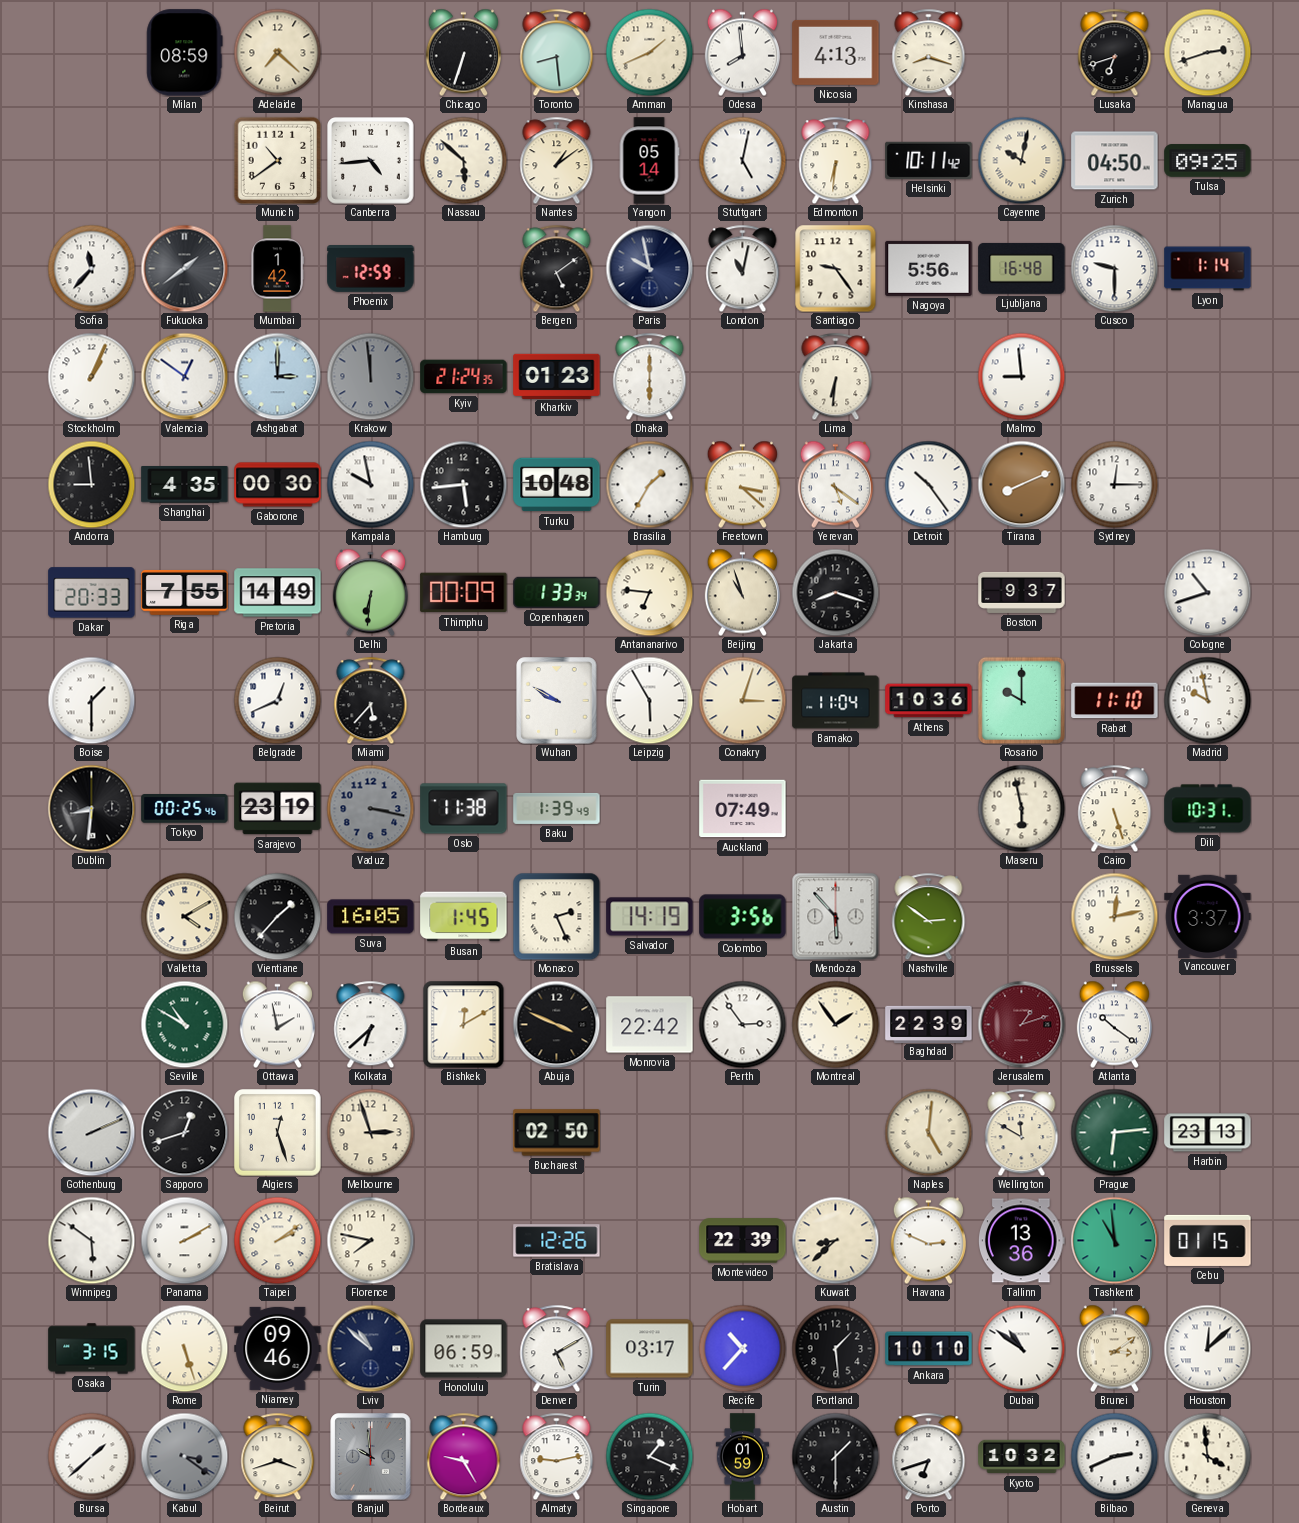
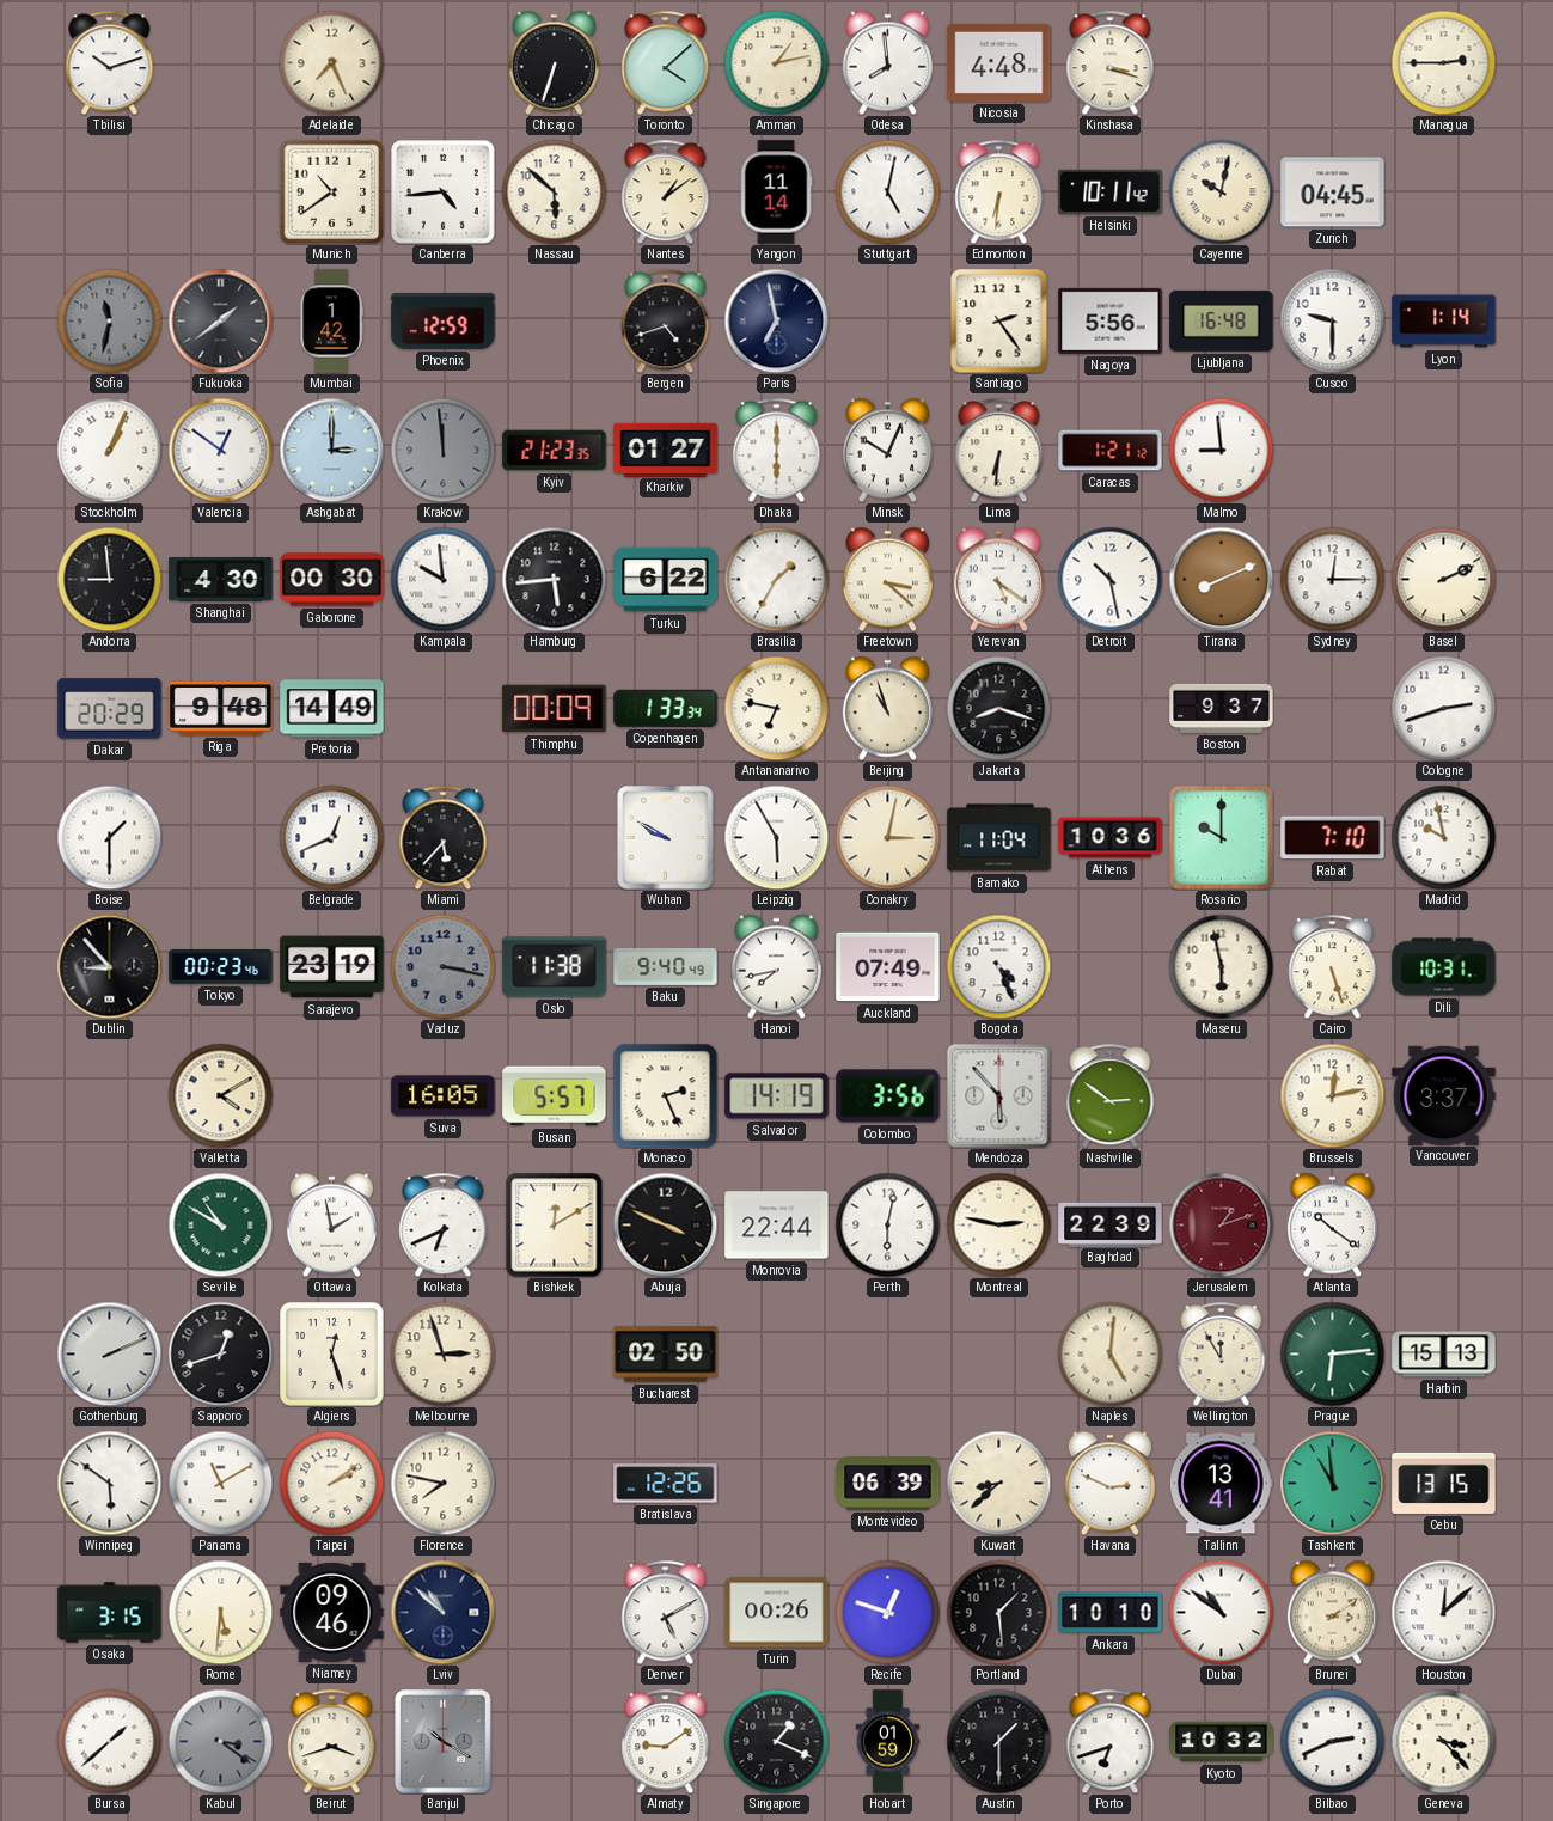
Tbilisi: none -> 10:12
Milan: 08:59 -> none
Adelaide: 7:22 -> 7:26
Toronto: 8:29 -> 4:08
Amman: 1:41 -> 1:13
Nicosia: 4:13 -> 4:48
Kinshasa: 8:18 -> 3:18
Lusaka: 6:42 -> none
Managua: 2:42 -> 2:45
Yangon: 05:14 -> 11:14
Zurich: 04:50 -> 04:45
Tulsa: 09:25 -> none
Sofia: 11:37 -> 11:32
Sofia dial: white -> grey
Bergen: 5:09 -> 4:42
Paris: 9:58 -> 6:58
London: 11:02 -> none
Santiago: 9:24 -> 2:24
Kyiv: 21:24 -> 21:23
Kharkiv: 01:23 -> 01:27
Minsk: none -> 10:04
Caracas: none -> 1:21
Shanghai: 4:35 -> 4:30
Kampala: 9:58 -> 9:59
Turku: 10:48 -> 6:22
Detroit: 10:24 -> 10:28
Basel: none -> 2:11
Dakar: 20:33 -> 20:29
Riga: 7:55 -> 9:48
Delhi: 6:31 -> none
Antananarivo: 6:46 -> 6:47
Cologne: 10:42 -> 2:42
Conakry: 3:03 -> 3:02
Rabat: 11:10 -> 7:10
Dublin: 8:31 -> 8:53
Tokyo: 00:25 -> 00:23
Baku: 1:39 -> 9:40
Hanoi: none -> 7:43
Bogota: none -> 4:26
Vientiane: 1:37 -> none
Busan: 1:45 -> 5:57
Kolkata: 6:38 -> 6:41
Monrovia: 22:42 -> 22:44
Perth: 2:54 -> 6:02
Montreal: 1:54 -> 2:47
Wellington: 11:50 -> 11:55
Harbin: 23:13 -> 15:13
Panama: 2:10 -> 11:10
Montevideo: 22:39 -> 06:39
Tallinn: 13:36 -> 13:41
Cebu: 01:15 -> 13:15
Rome: 5:27 -> 5:31
Honolulu: 06:59 -> none
Turin: 03:17 -> 00:26
Recife: 10:37 -> 12:48
Banjul: 9:59 -> 10:20
Bordeaux: 9:25 -> none
Almaty: 9:13 -> 9:09
Geneva: 3:59 -> 3:23
